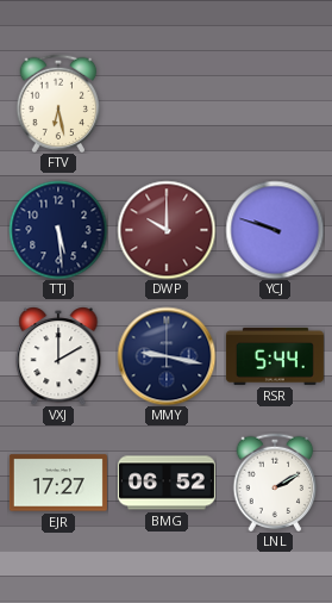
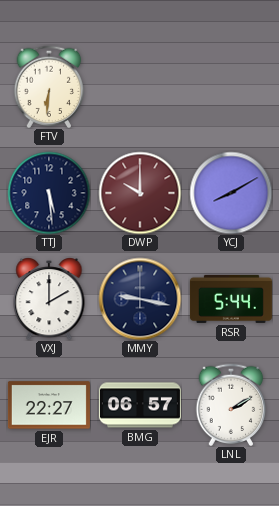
FTV: 6:28 -> 6:31
YCJ: 9:48 -> 8:10
EJR: 17:27 -> 22:27
BMG: 06:52 -> 06:57
